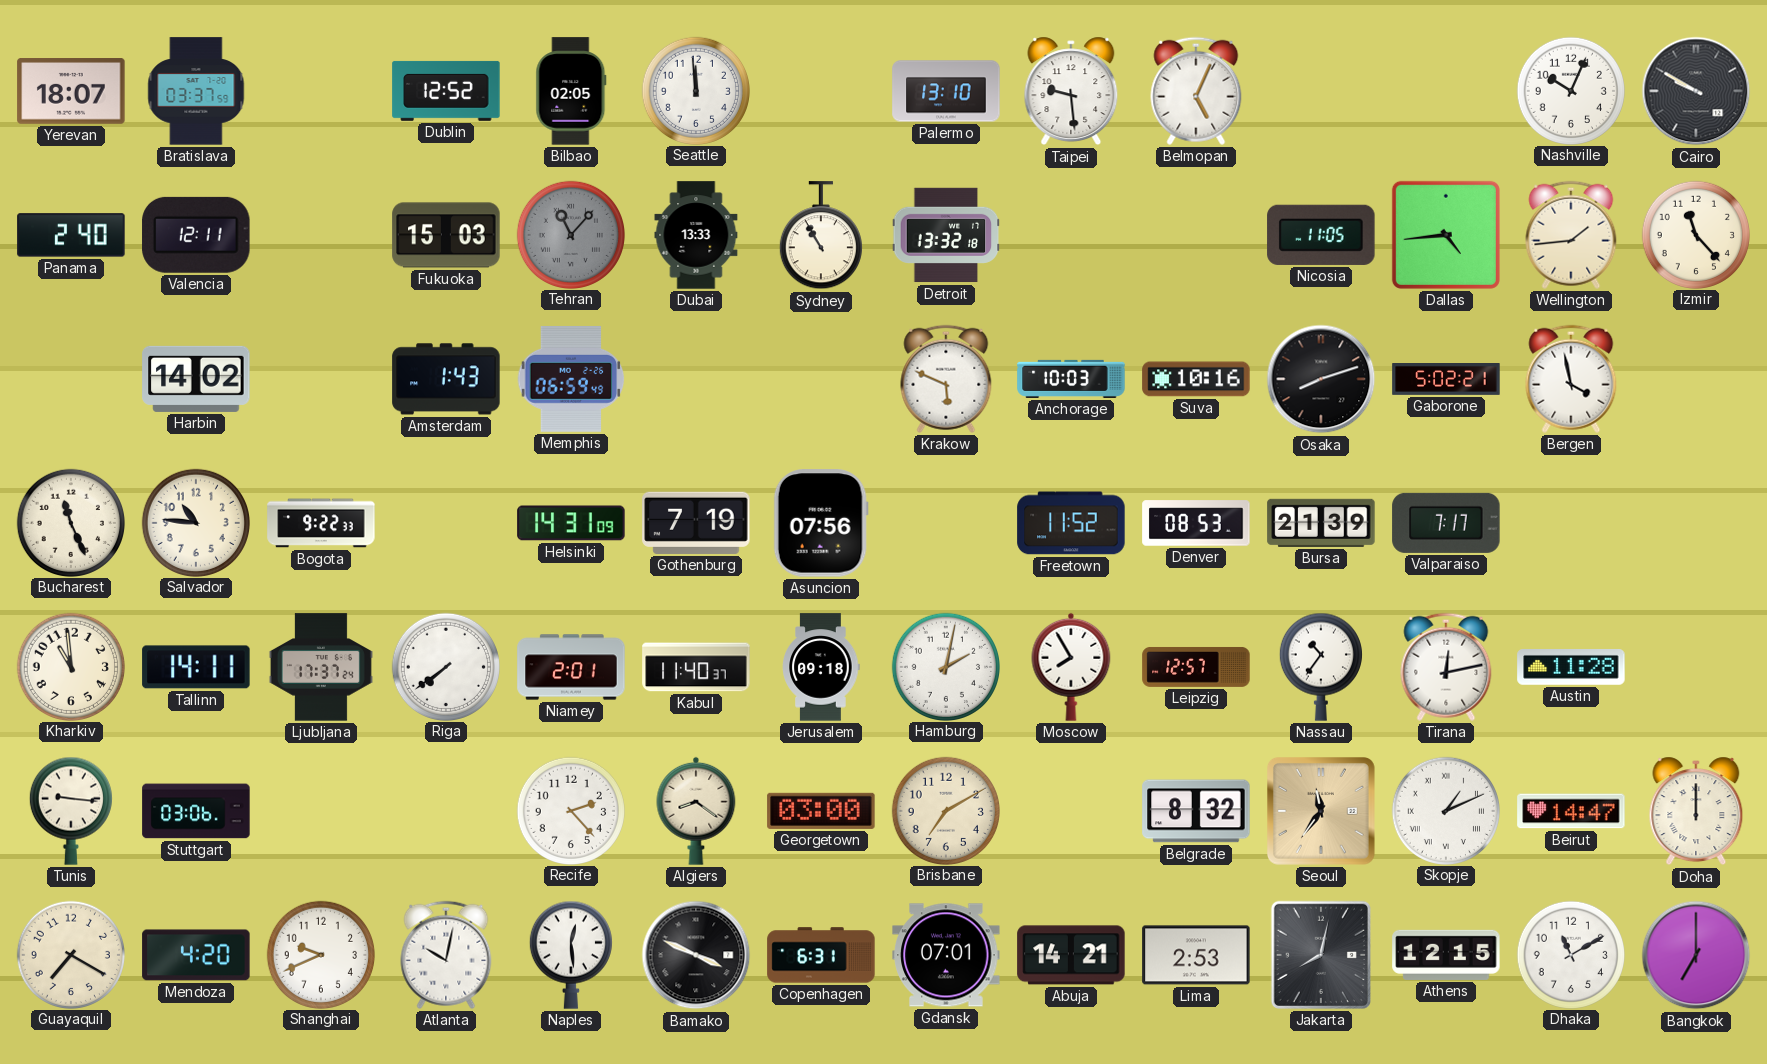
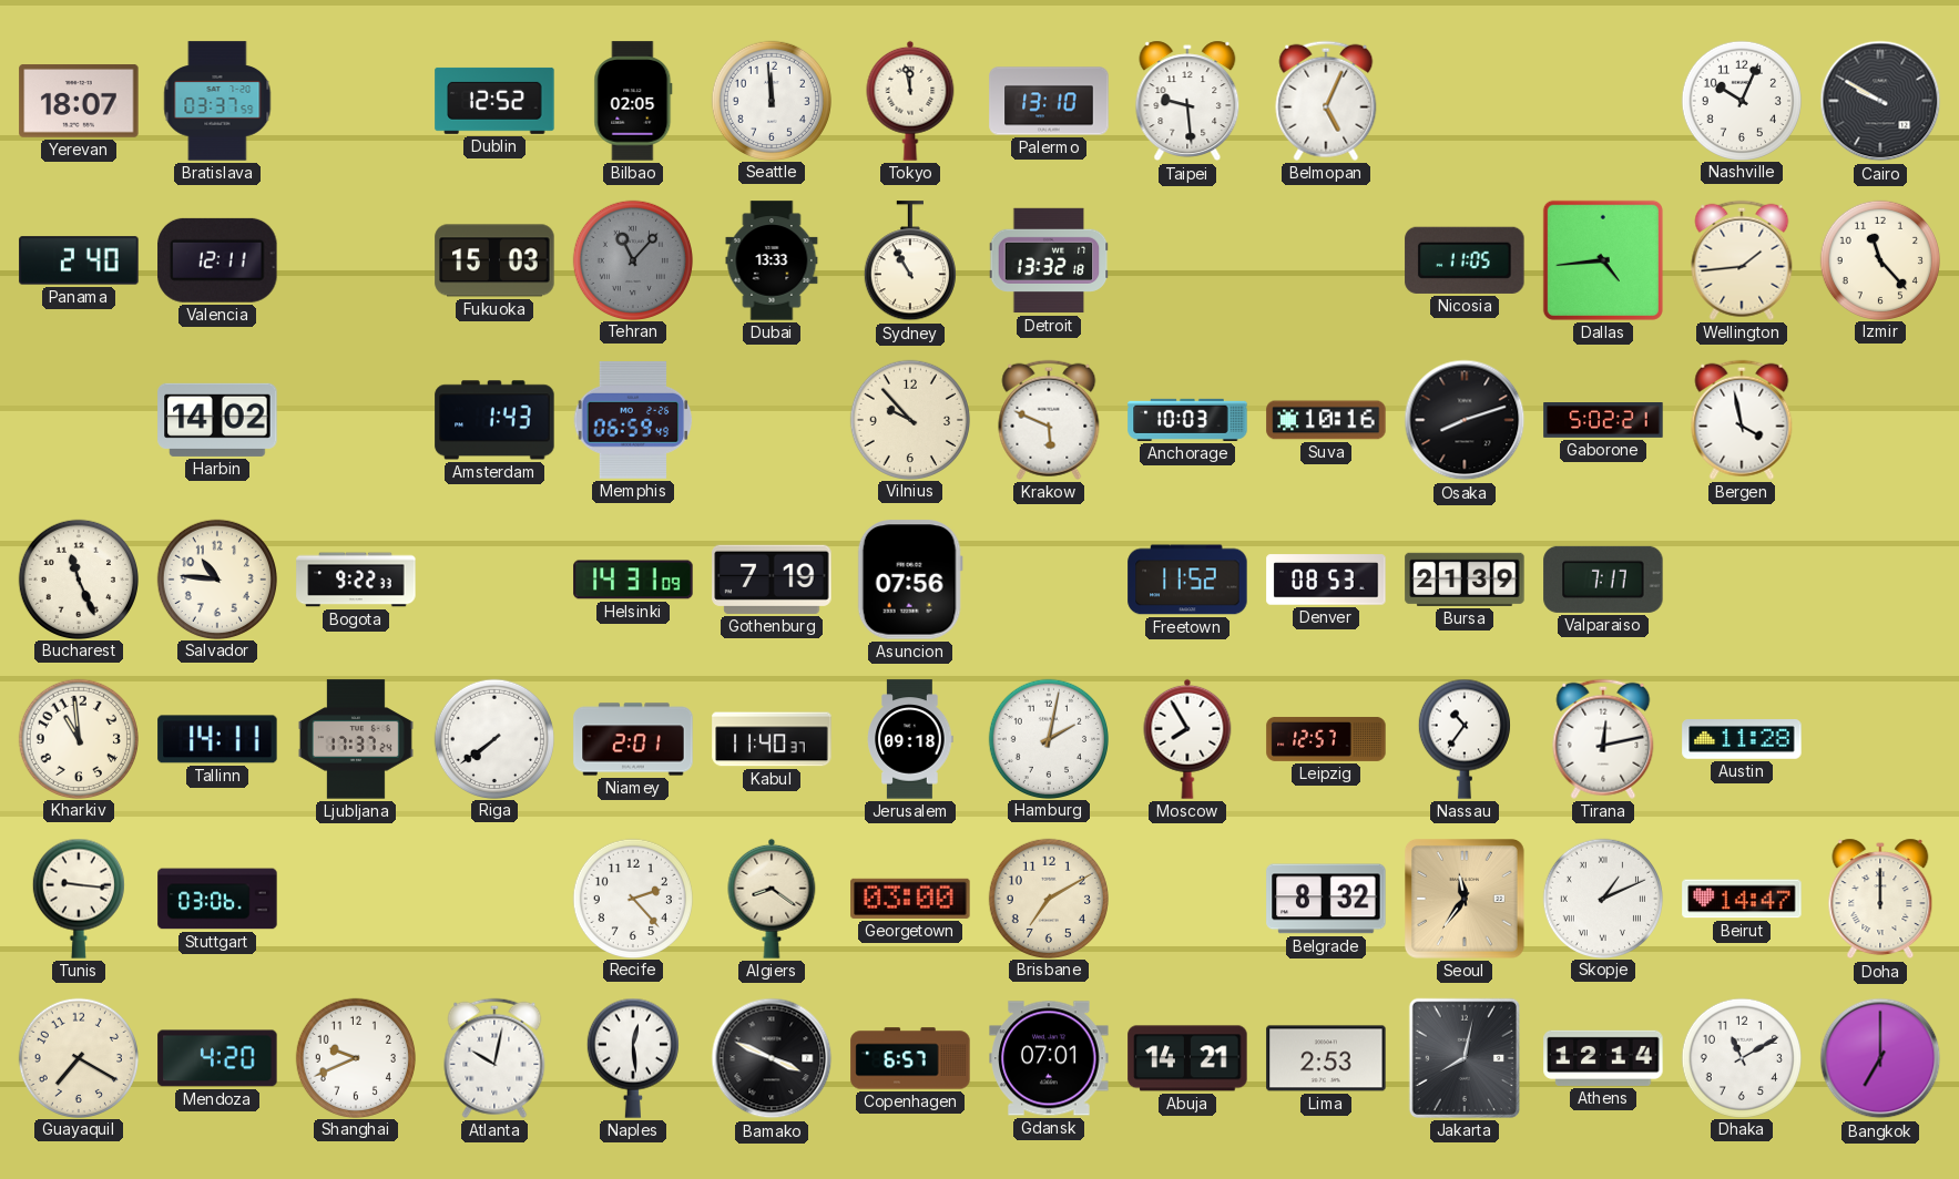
Tokyo: none -> 11:58
Vilnius: none -> 9:53
Copenhagen: 6:31 -> 6:57
Athens: 12:15 -> 12:14
